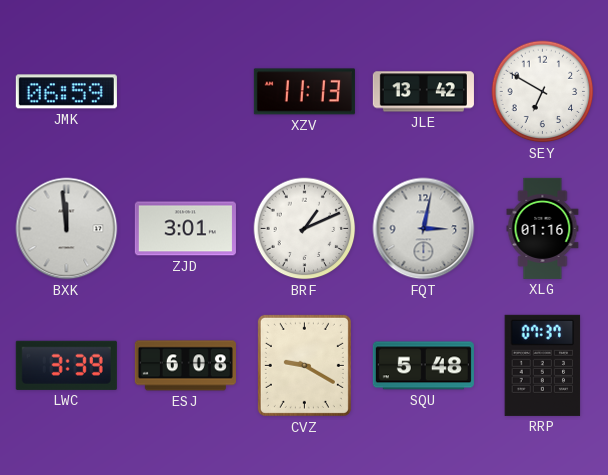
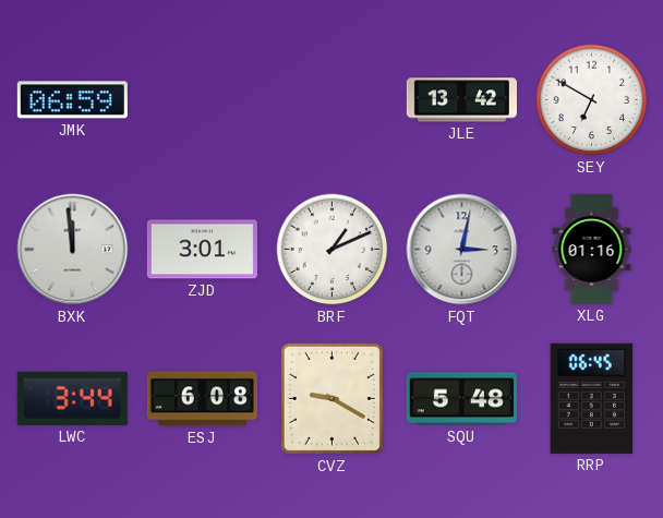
XZV: 11:13 -> none
LWC: 3:39 -> 3:44
RRP: 07:37 -> 06:45
